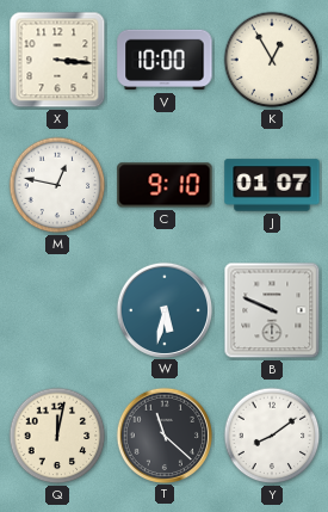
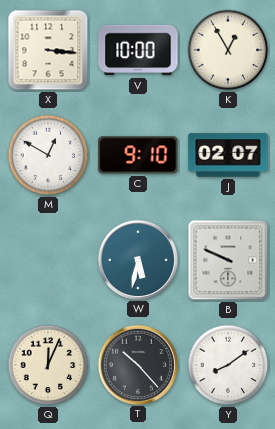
M: 12:47 -> 12:50
J: 01:07 -> 02:07
Q: 12:02 -> 12:04
T: 11:22 -> 10:23
